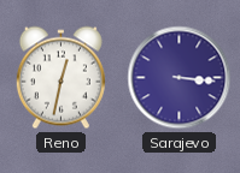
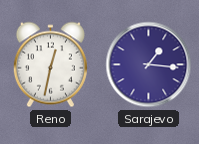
Sarajevo: 3:16 -> 1:16
